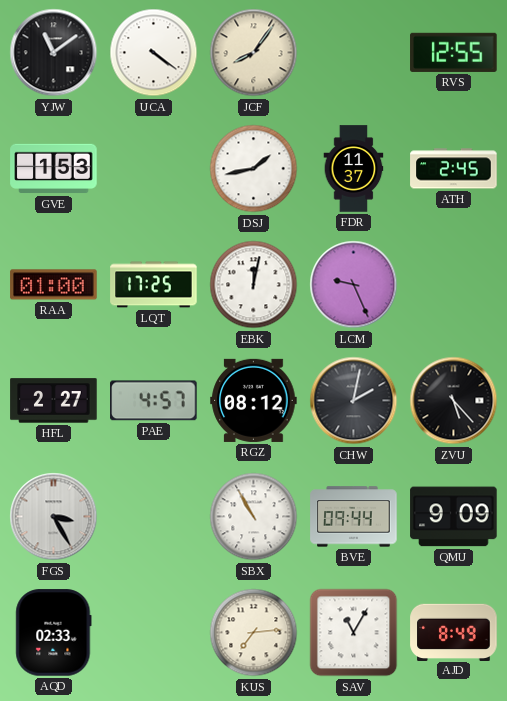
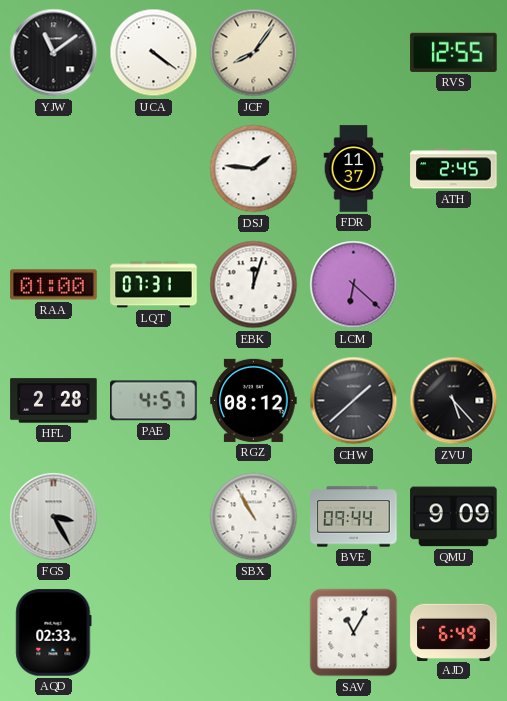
GVE: 1:53 -> none
DSJ: 1:43 -> 1:46
LQT: 17:25 -> 07:31
EBK: 12:02 -> 12:03
LCM: 9:26 -> 6:22
HFL: 2:27 -> 2:28
CHW: 2:02 -> 1:38
KUS: 7:14 -> none
AJD: 8:49 -> 6:49
